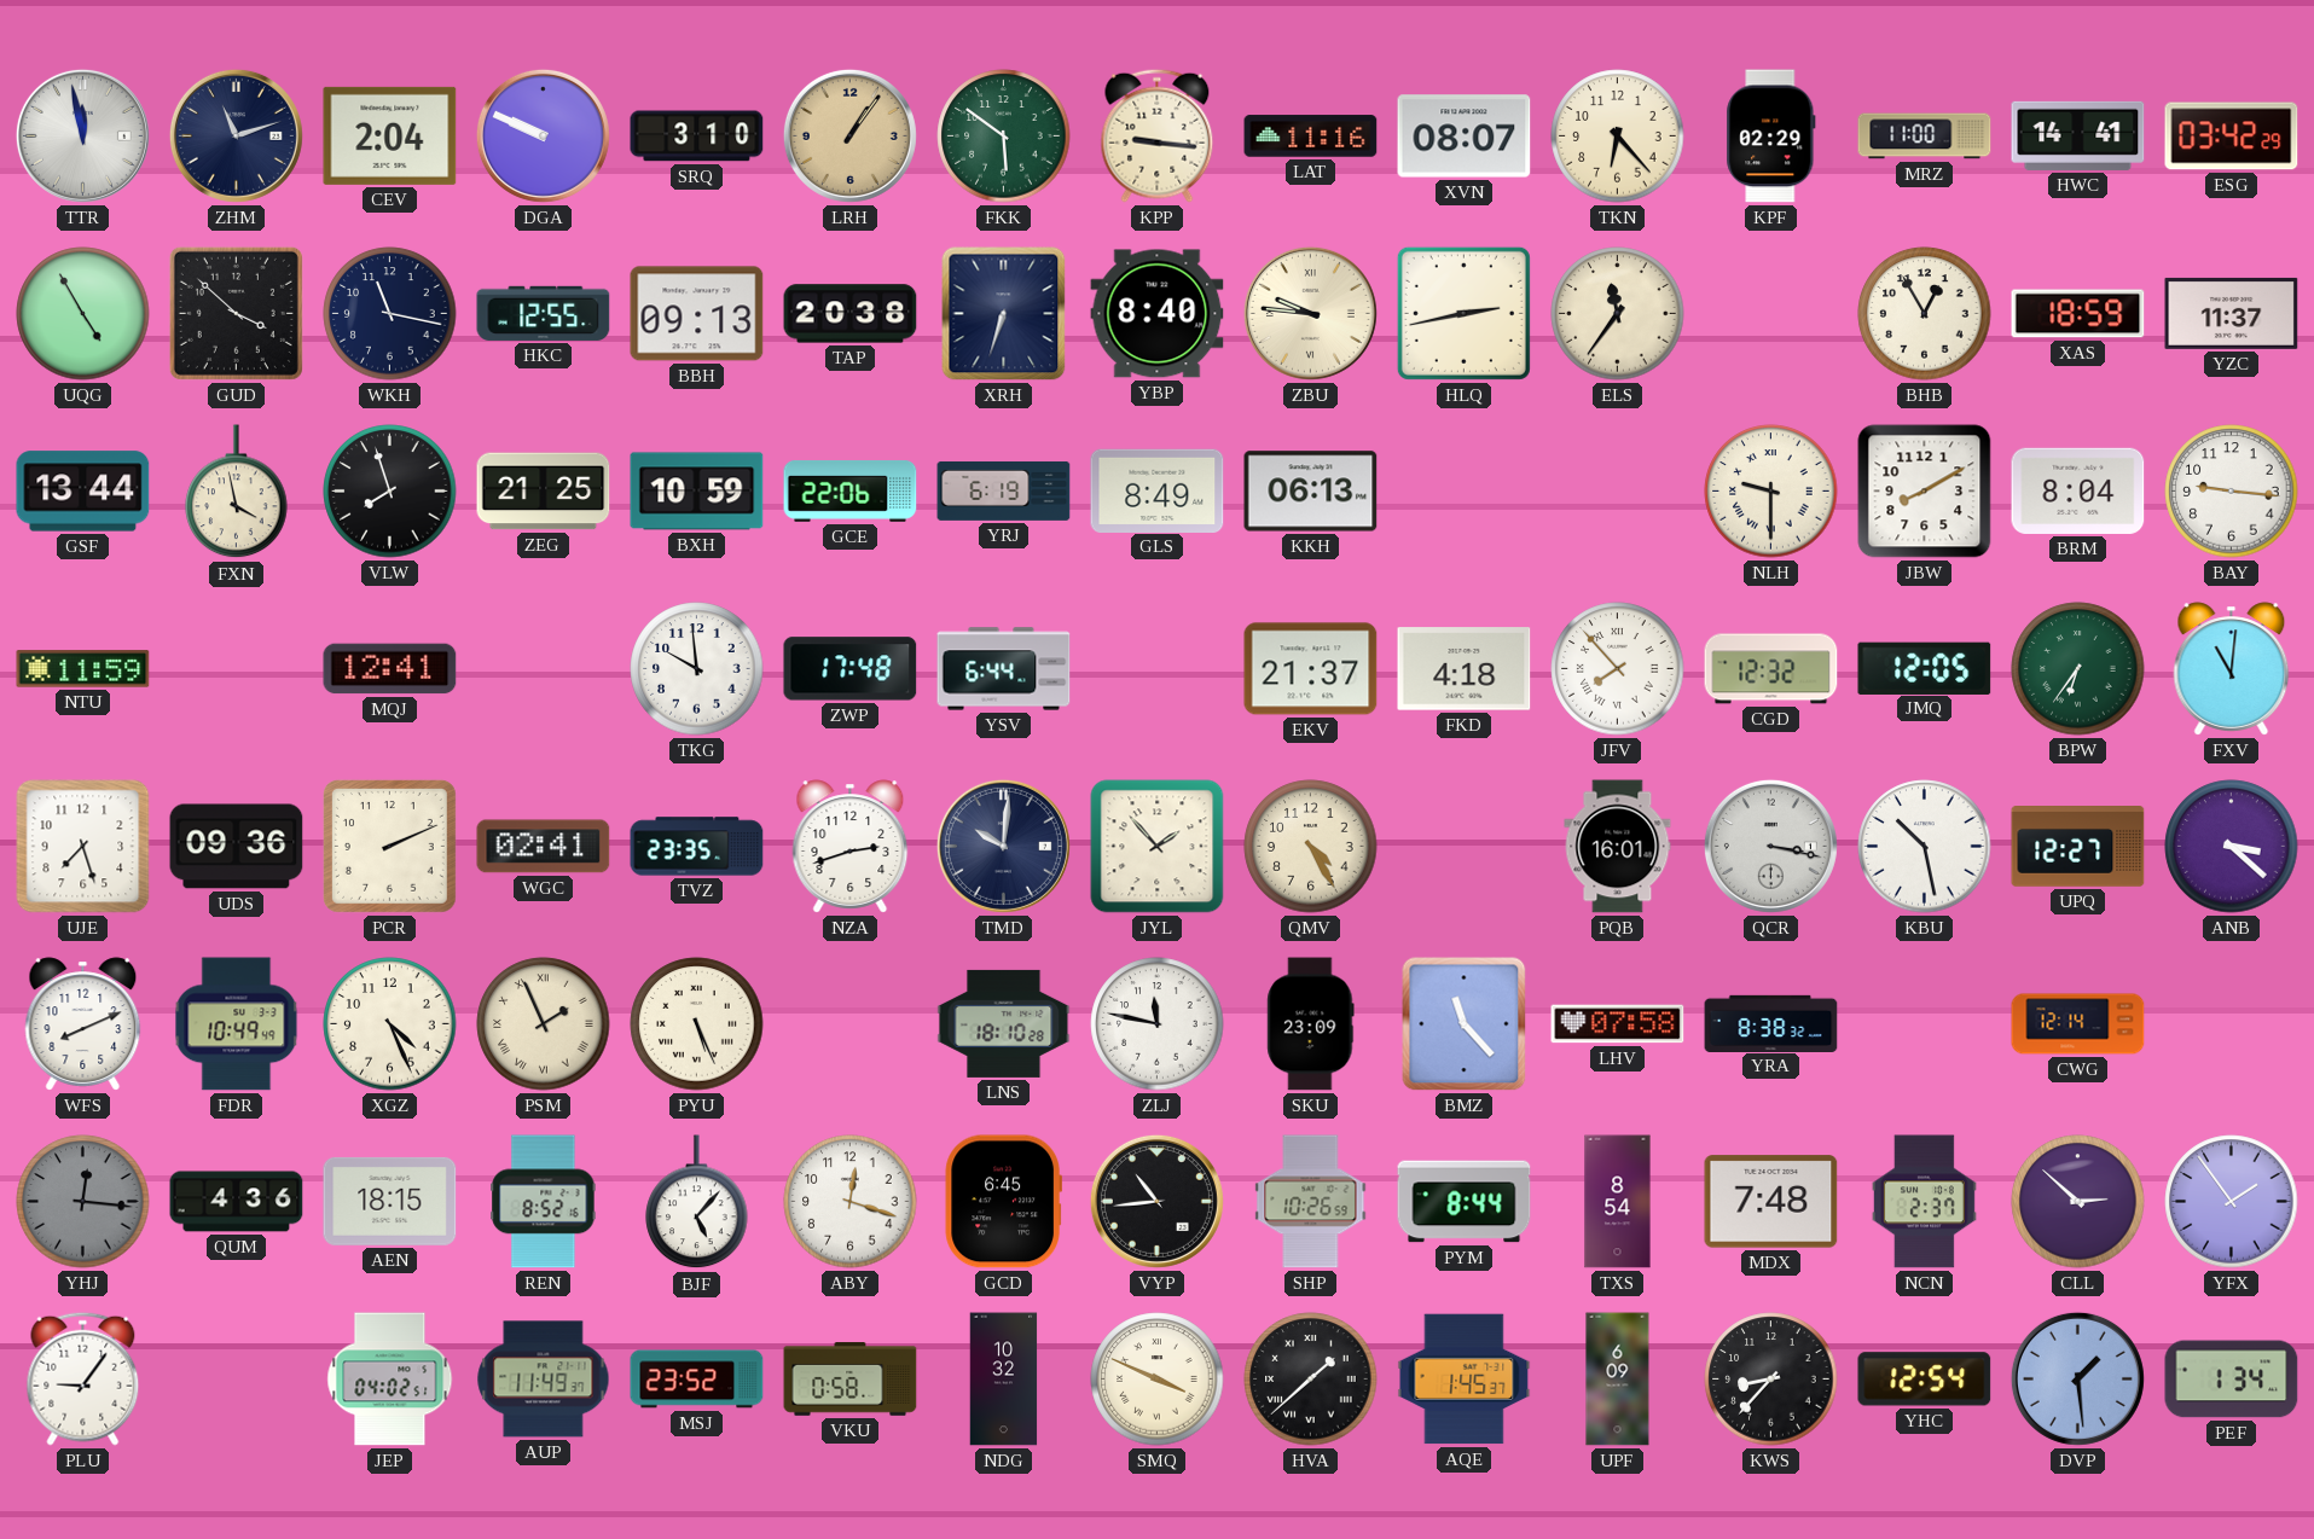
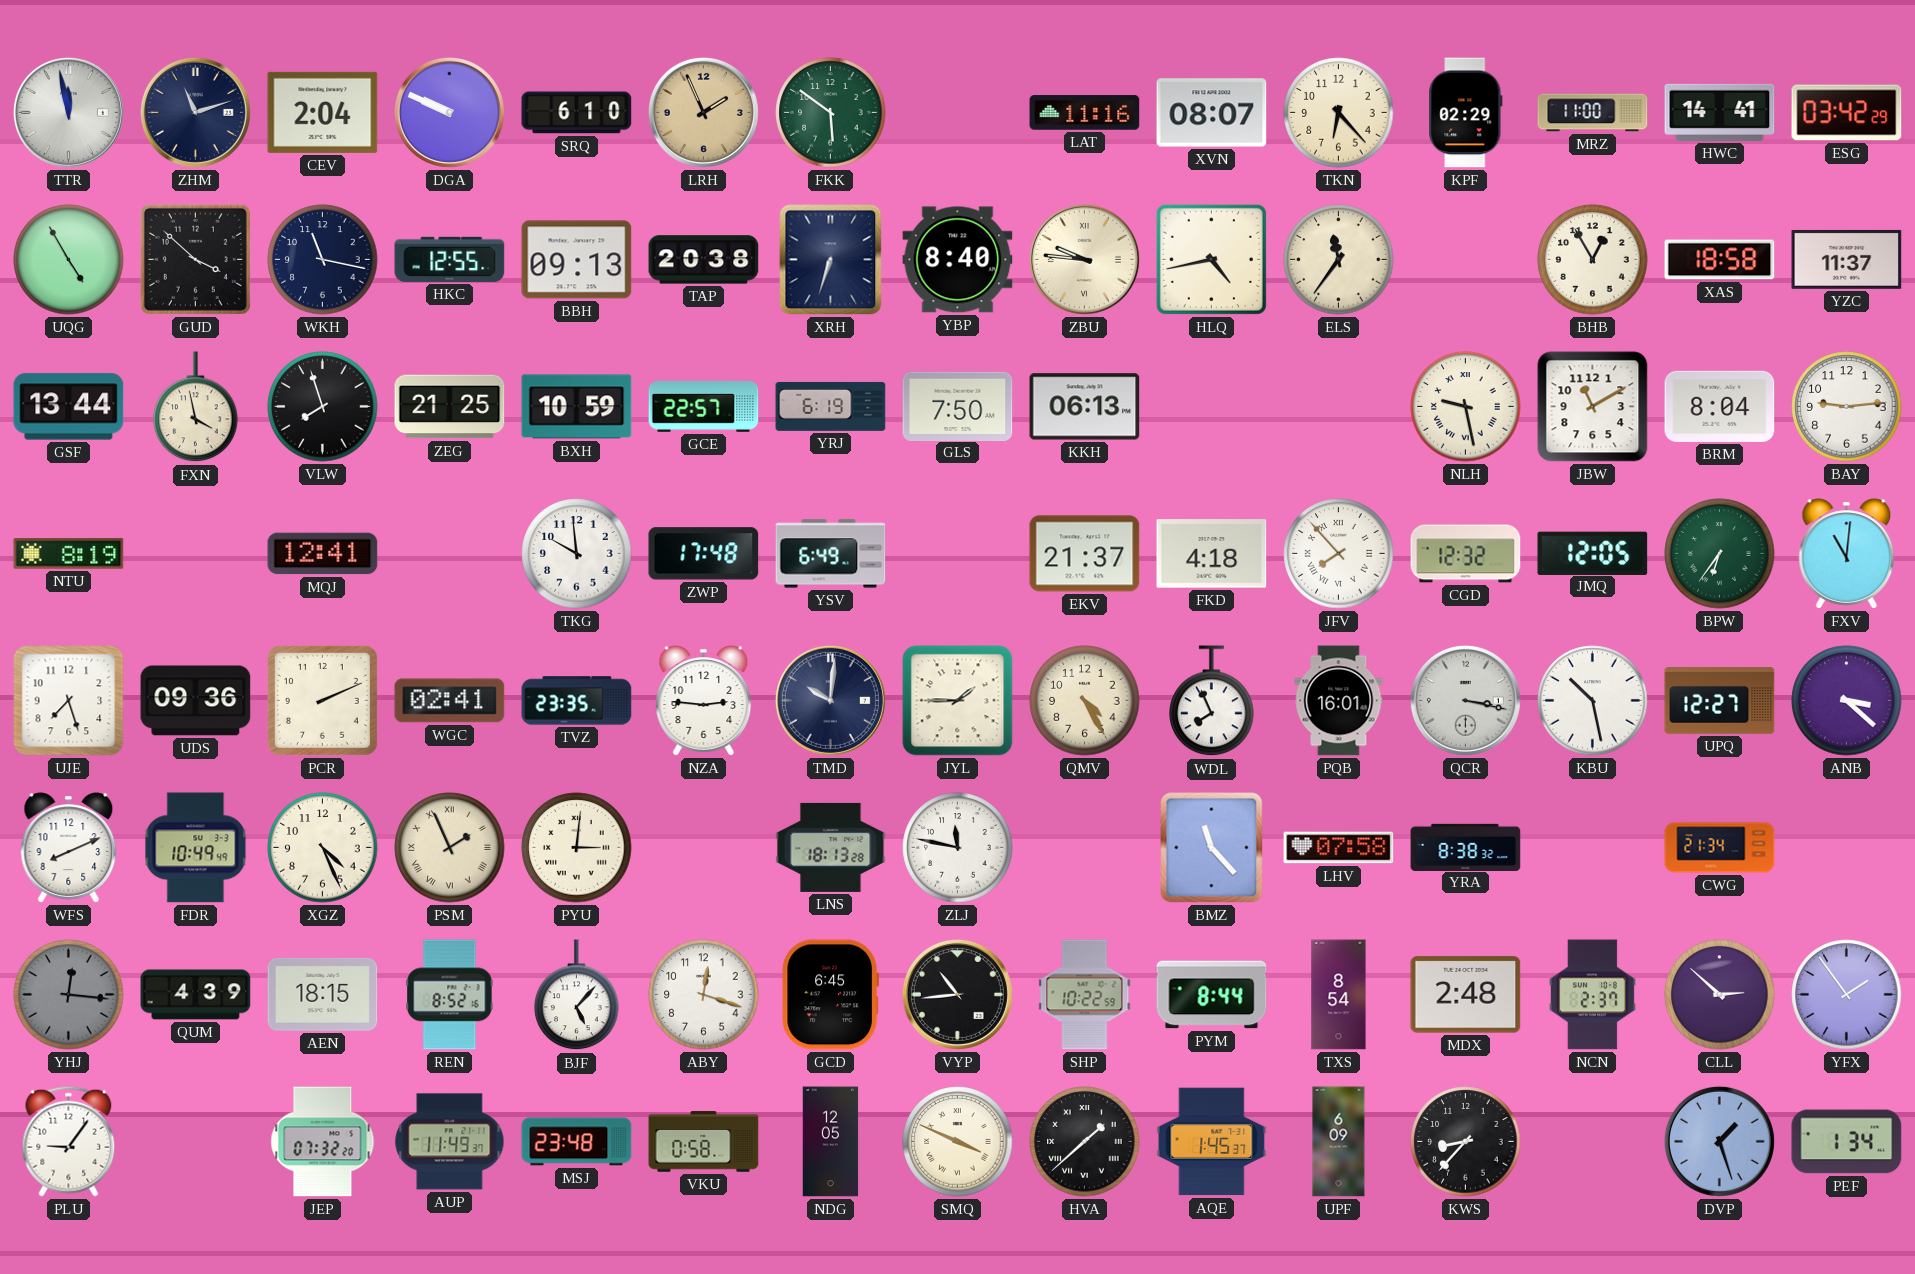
SRQ: 3:10 -> 6:10
LRH: 1:06 -> 1:56
KPP: 9:16 -> none
HLQ: 2:43 -> 4:43
XAS: 18:59 -> 18:58
GCE: 22:06 -> 22:57
GLS: 8:49 -> 7:50
NLH: 9:30 -> 9:28
JBW: 8:10 -> 11:10
BAY: 9:16 -> 9:14
NTU: 11:59 -> 8:19
YSV: 6:44 -> 6:49
NZA: 2:42 -> 2:46
JYL: 1:53 -> 1:45
WDL: none -> 7:56
PYU: 5:26 -> 3:01
LNS: 18:10 -> 18:13
SKU: 23:09 -> none
CWG: 12:14 -> 21:34
QUM: 4:36 -> 4:39
SHP: 10:26 -> 10:22
MDX: 7:48 -> 2:48
JEP: 04:02 -> 07:32
MSJ: 23:52 -> 23:48
NDG: 10:32 -> 12:05
YHC: 12:54 -> none
DVP: 1:29 -> 1:27
